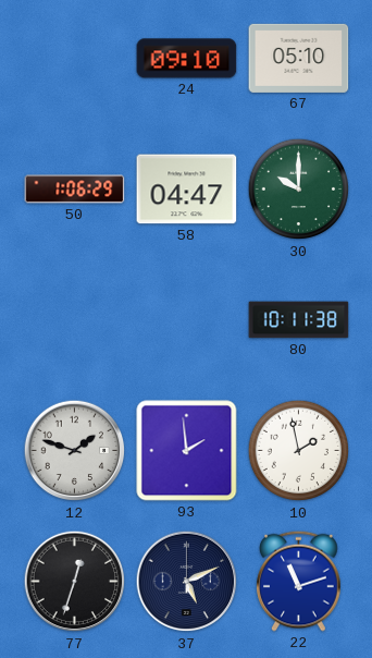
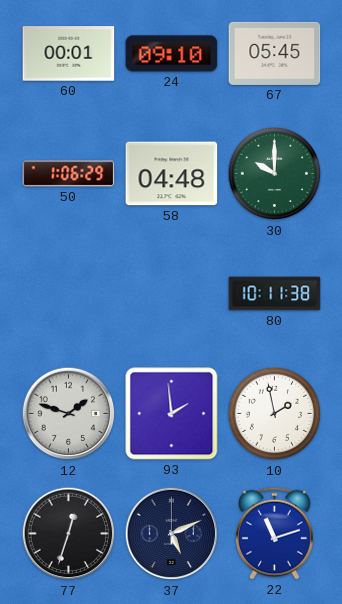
60: none -> 00:01
67: 05:10 -> 05:45
58: 04:47 -> 04:48
